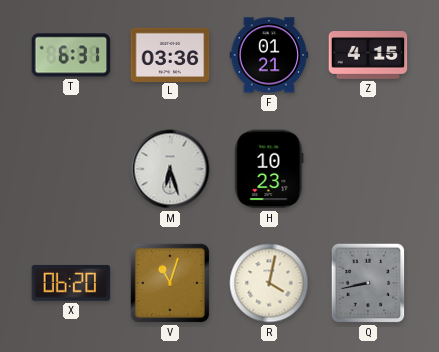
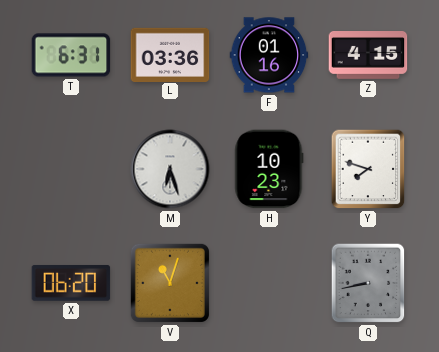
F: 01:21 -> 01:16
Y: none -> 7:48
R: 4:02 -> none
